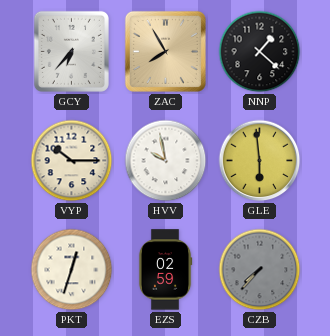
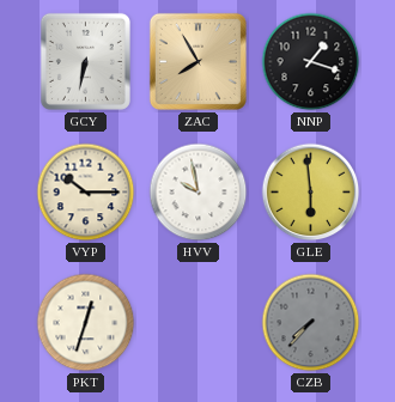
GCY: 6:37 -> 6:32
NNP: 1:22 -> 1:18
EZS: 02:59 -> none
